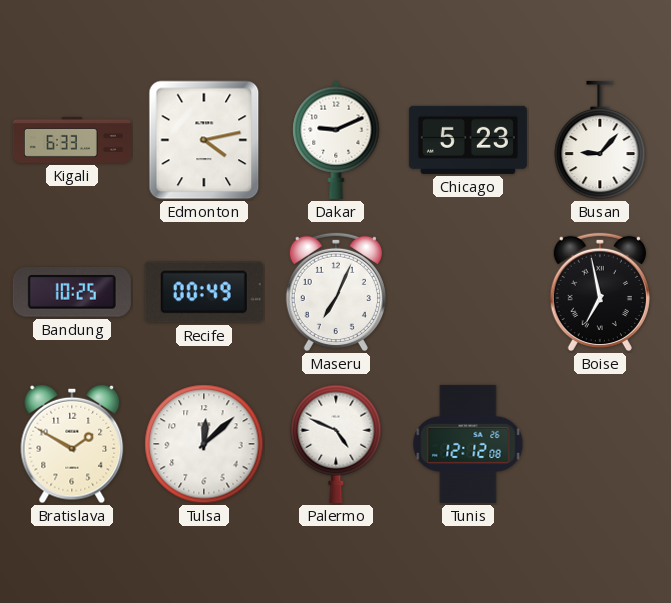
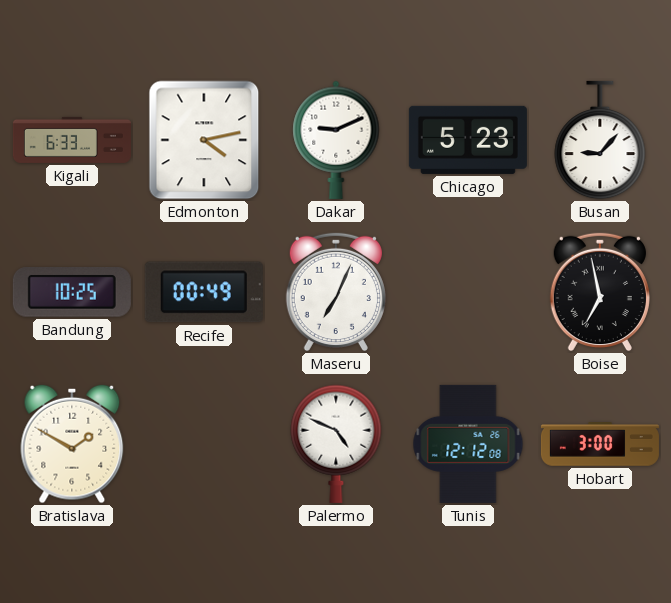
Tulsa: 12:08 -> none
Hobart: none -> 3:00
